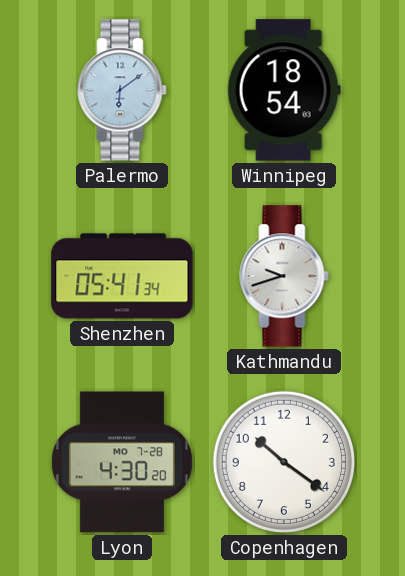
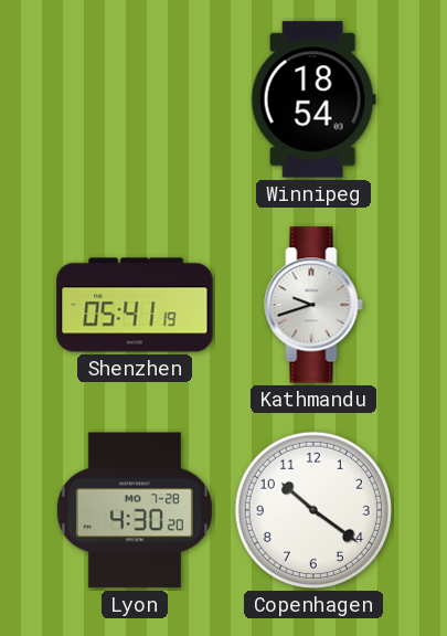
Palermo: 6:09 -> none
Shenzhen: 05:41:34 -> 05:41:19
